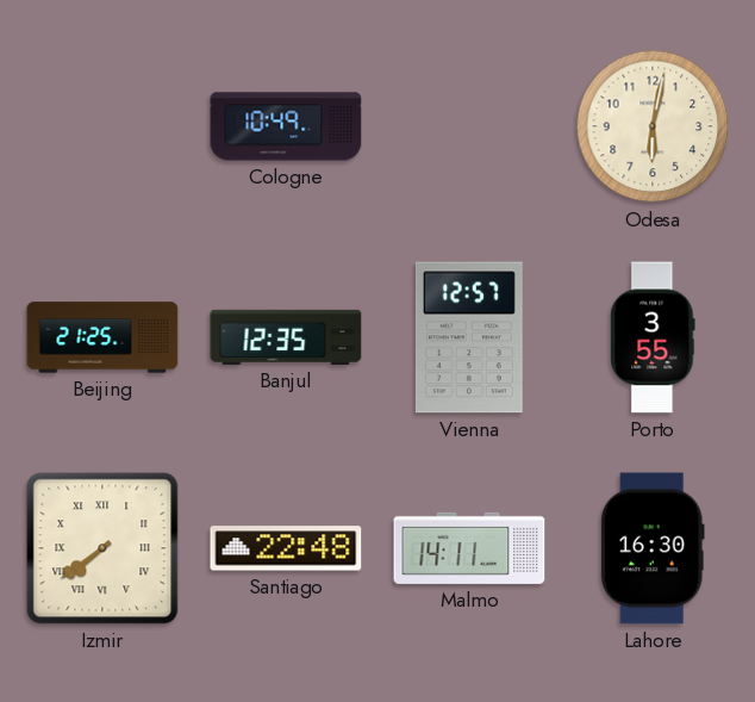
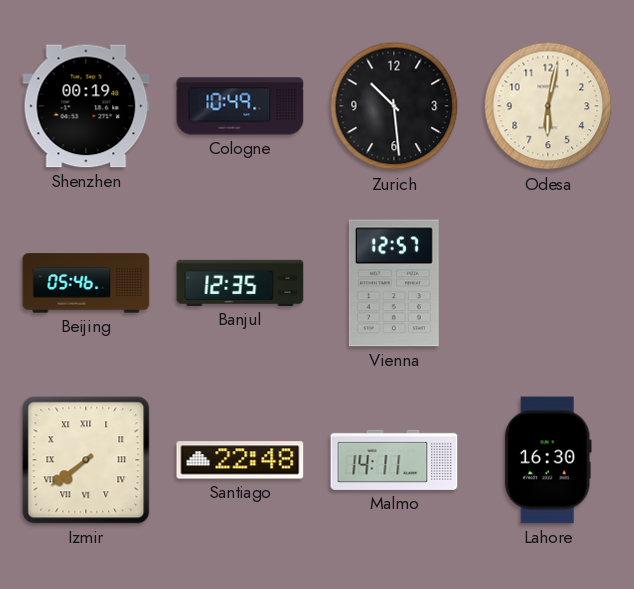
Shenzhen: none -> 00:19
Zurich: none -> 10:29
Beijing: 21:25 -> 05:46
Porto: 3:55 -> none
